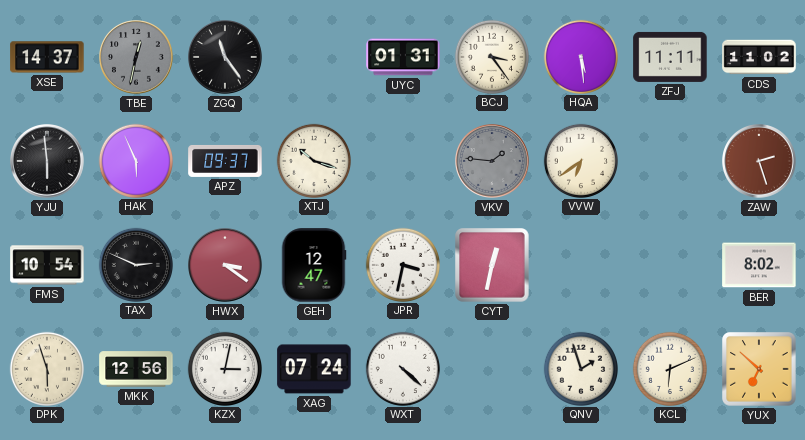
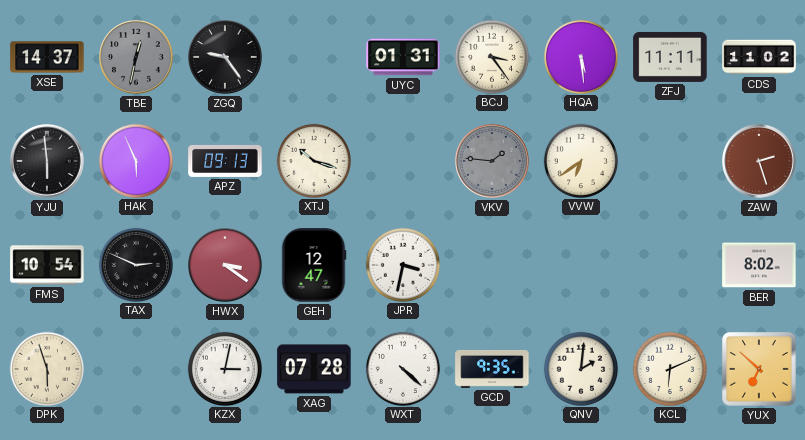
ZGQ: 11:24 -> 9:24
APZ: 09:37 -> 09:13
CYT: 12:32 -> none
MKK: 12:56 -> none
XAG: 07:24 -> 07:28
GCD: none -> 9:35
QNV: 1:57 -> 2:01
